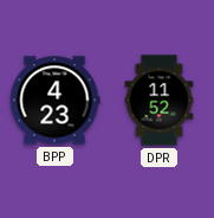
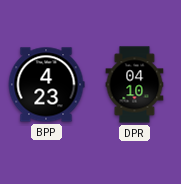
DPR: 11:52 -> 04:10
